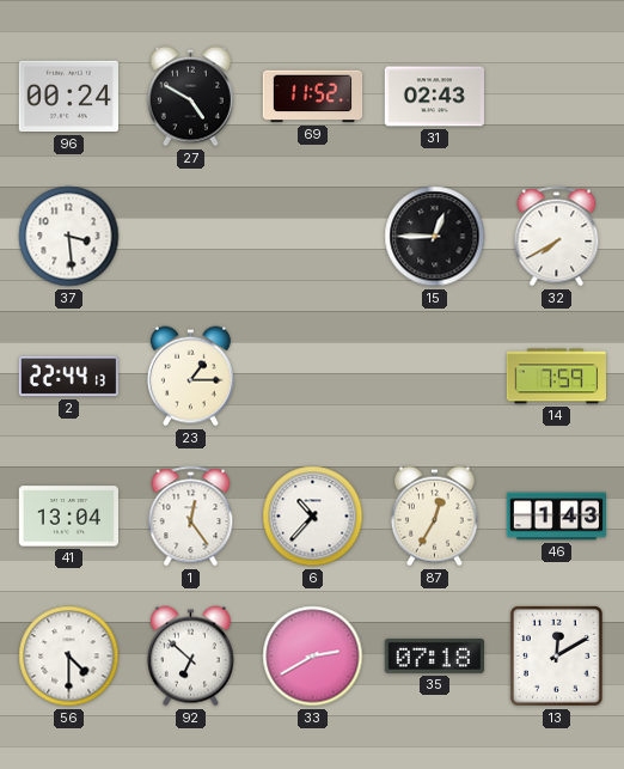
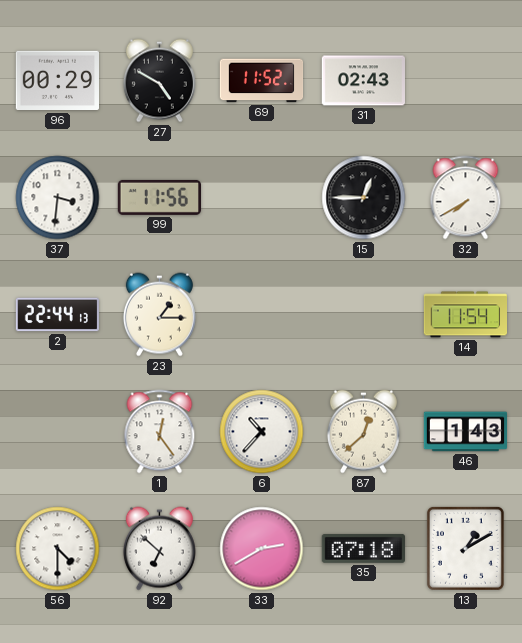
96: 00:24 -> 00:29
37: 3:29 -> 3:31
99: none -> 11:56
14: 7:59 -> 11:54
41: 13:04 -> none
87: 12:35 -> 12:38
13: 12:10 -> 1:10
